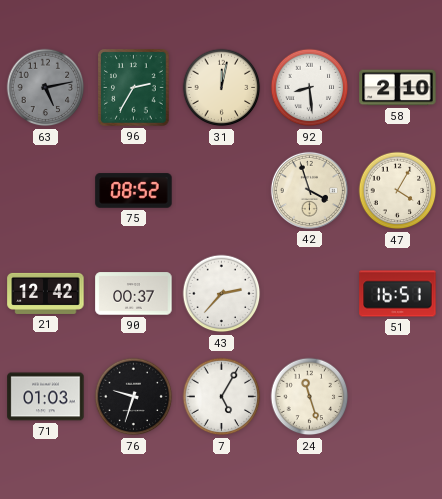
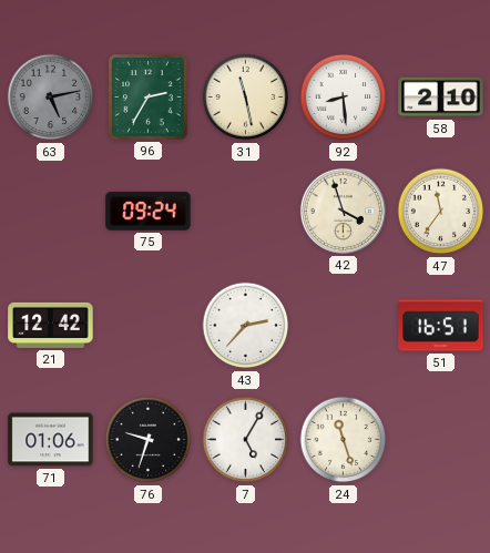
31: 12:02 -> 11:28
75: 08:52 -> 09:24
47: 4:05 -> 11:36
90: 00:37 -> none
71: 01:03 -> 01:06
